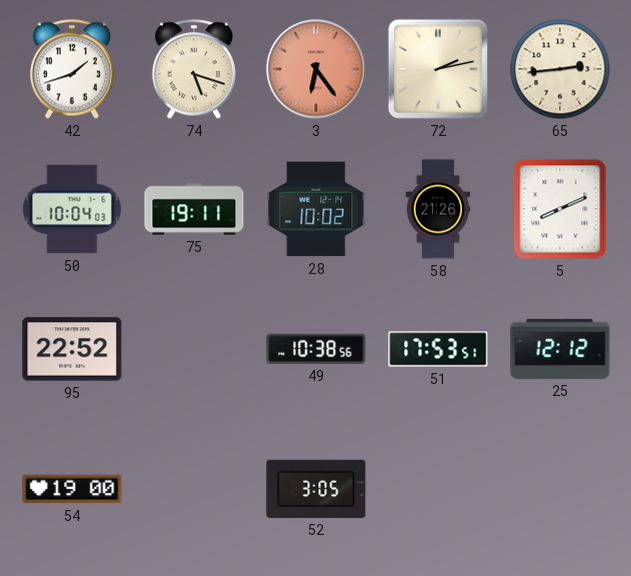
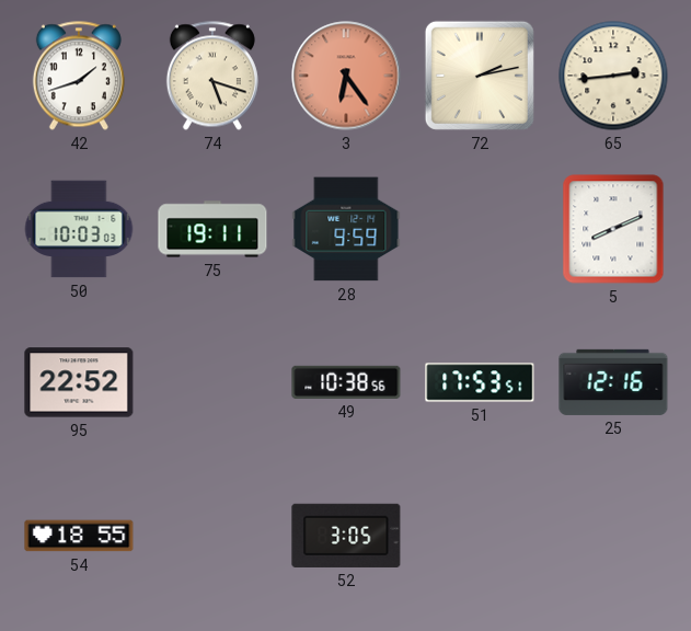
50: 10:04 -> 10:03
28: 10:02 -> 9:59
58: 21:26 -> none
25: 12:12 -> 12:16
54: 19:00 -> 18:55
